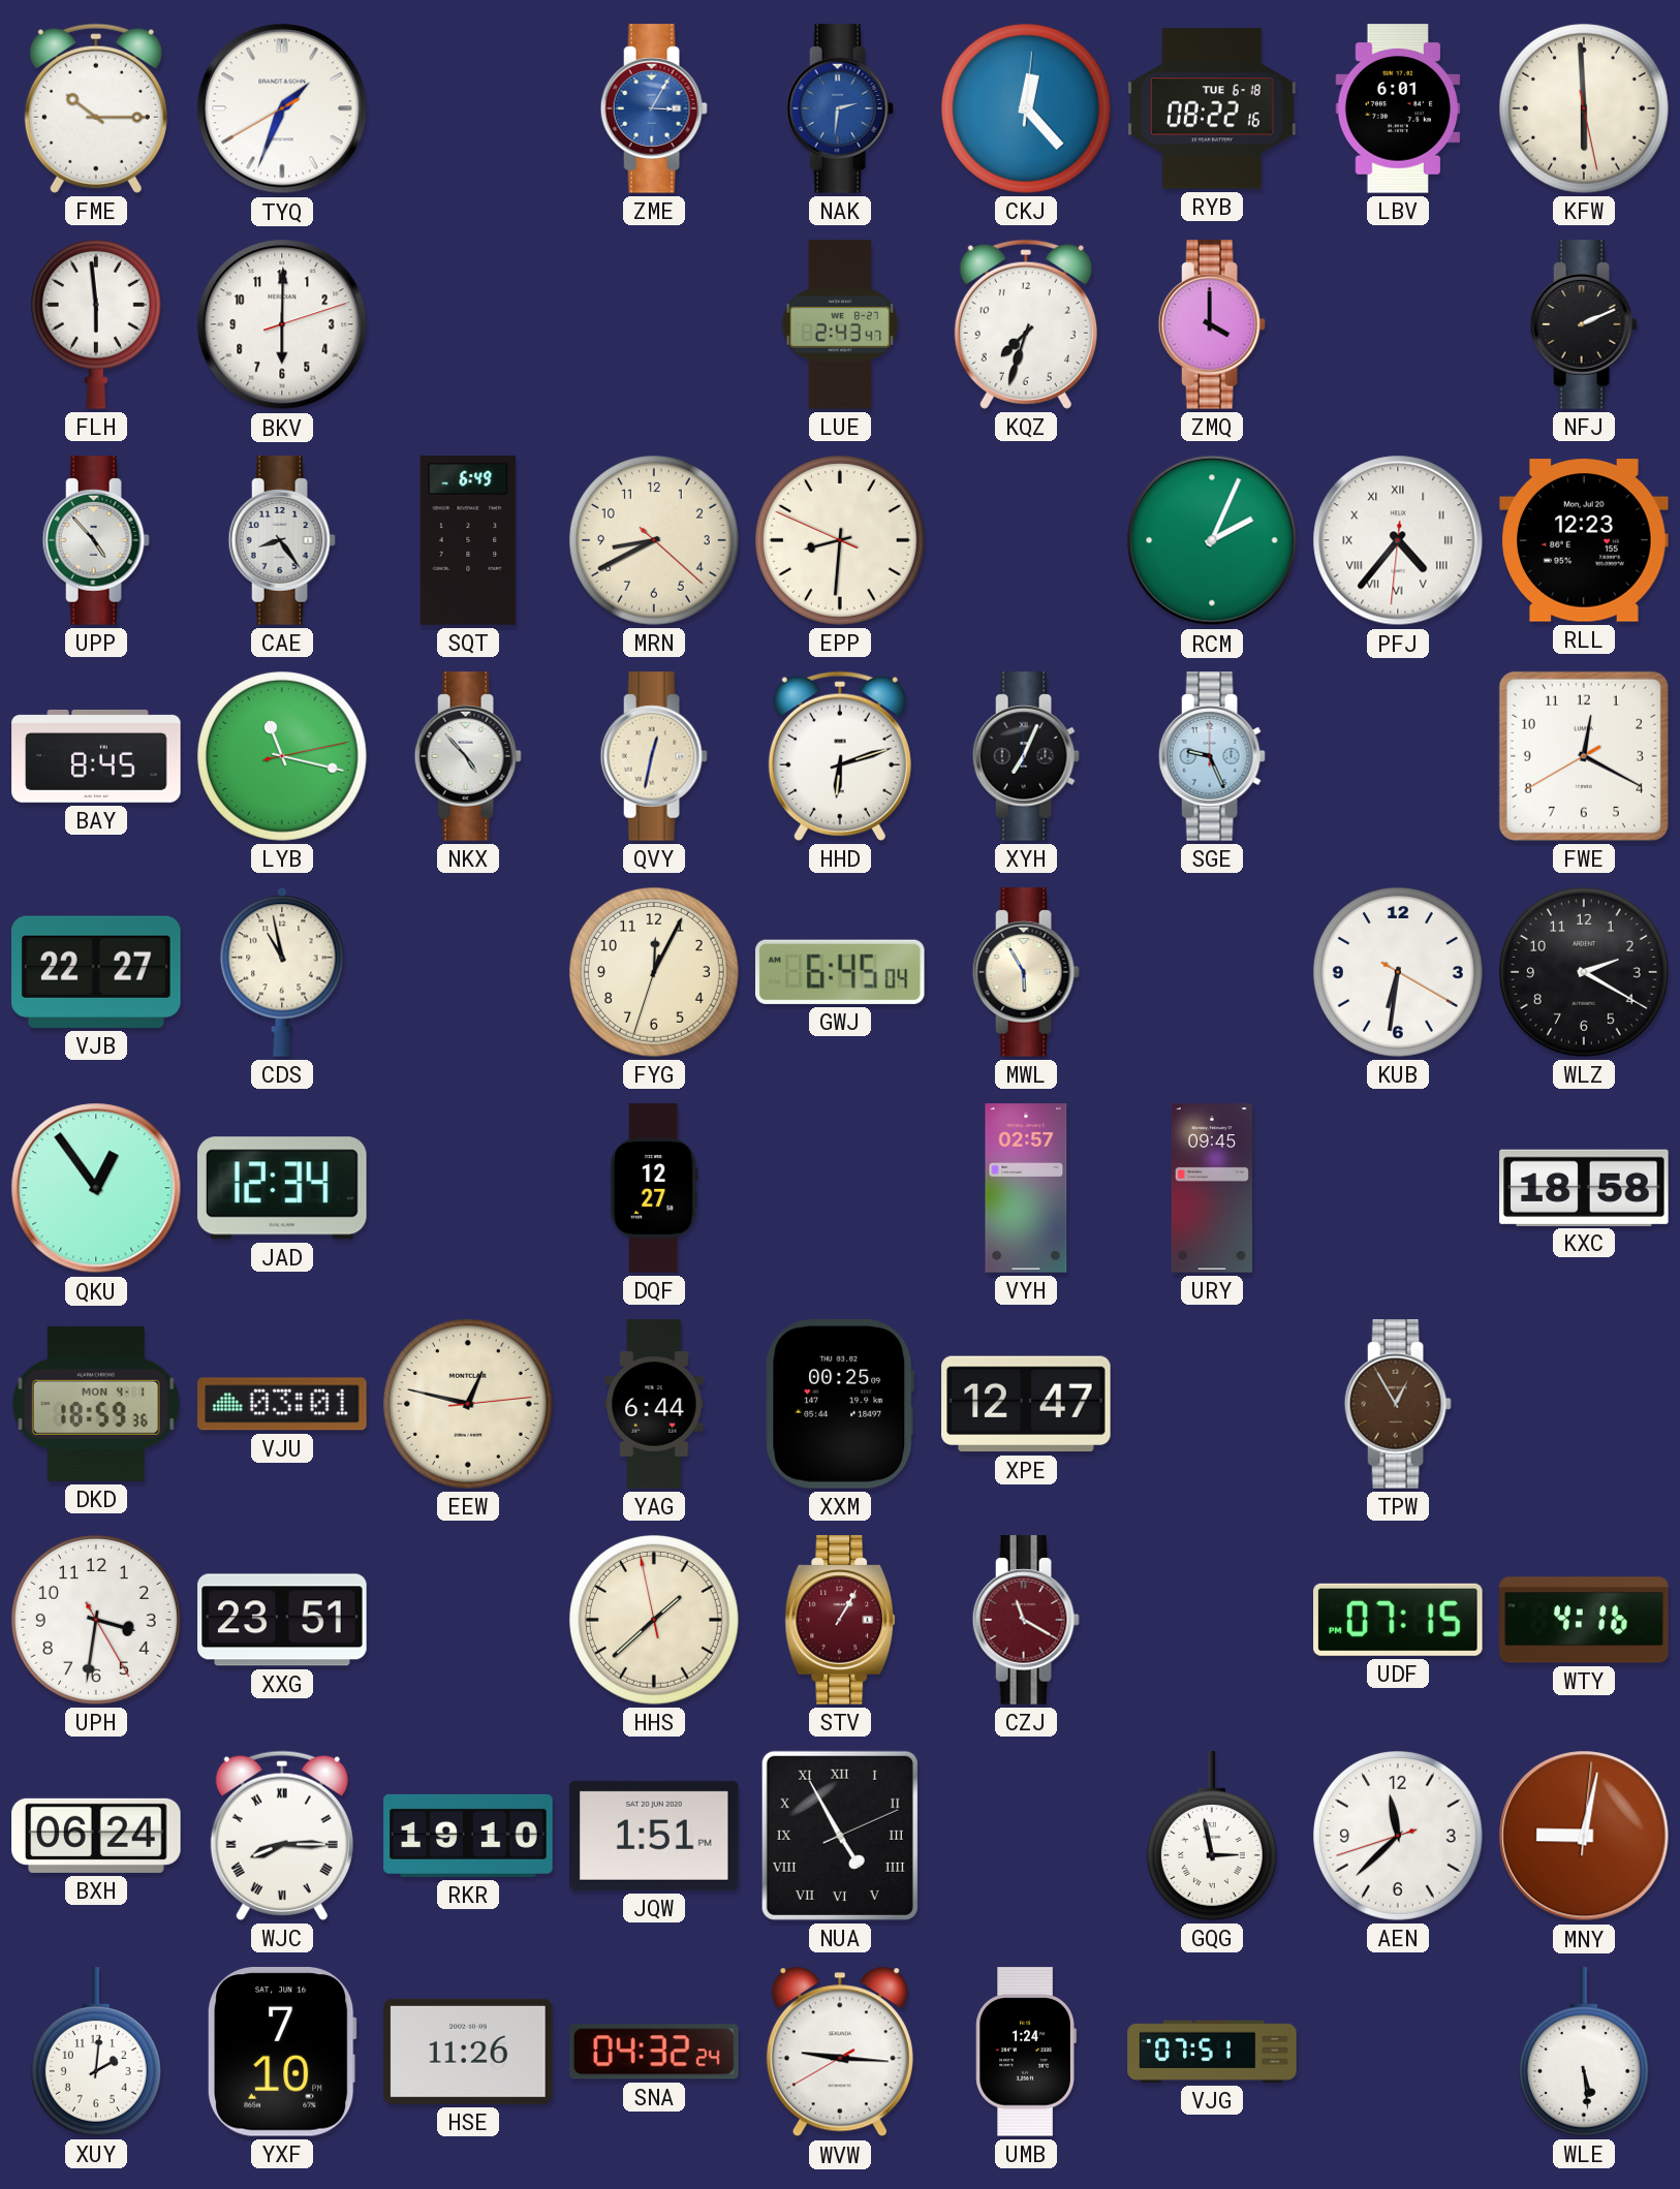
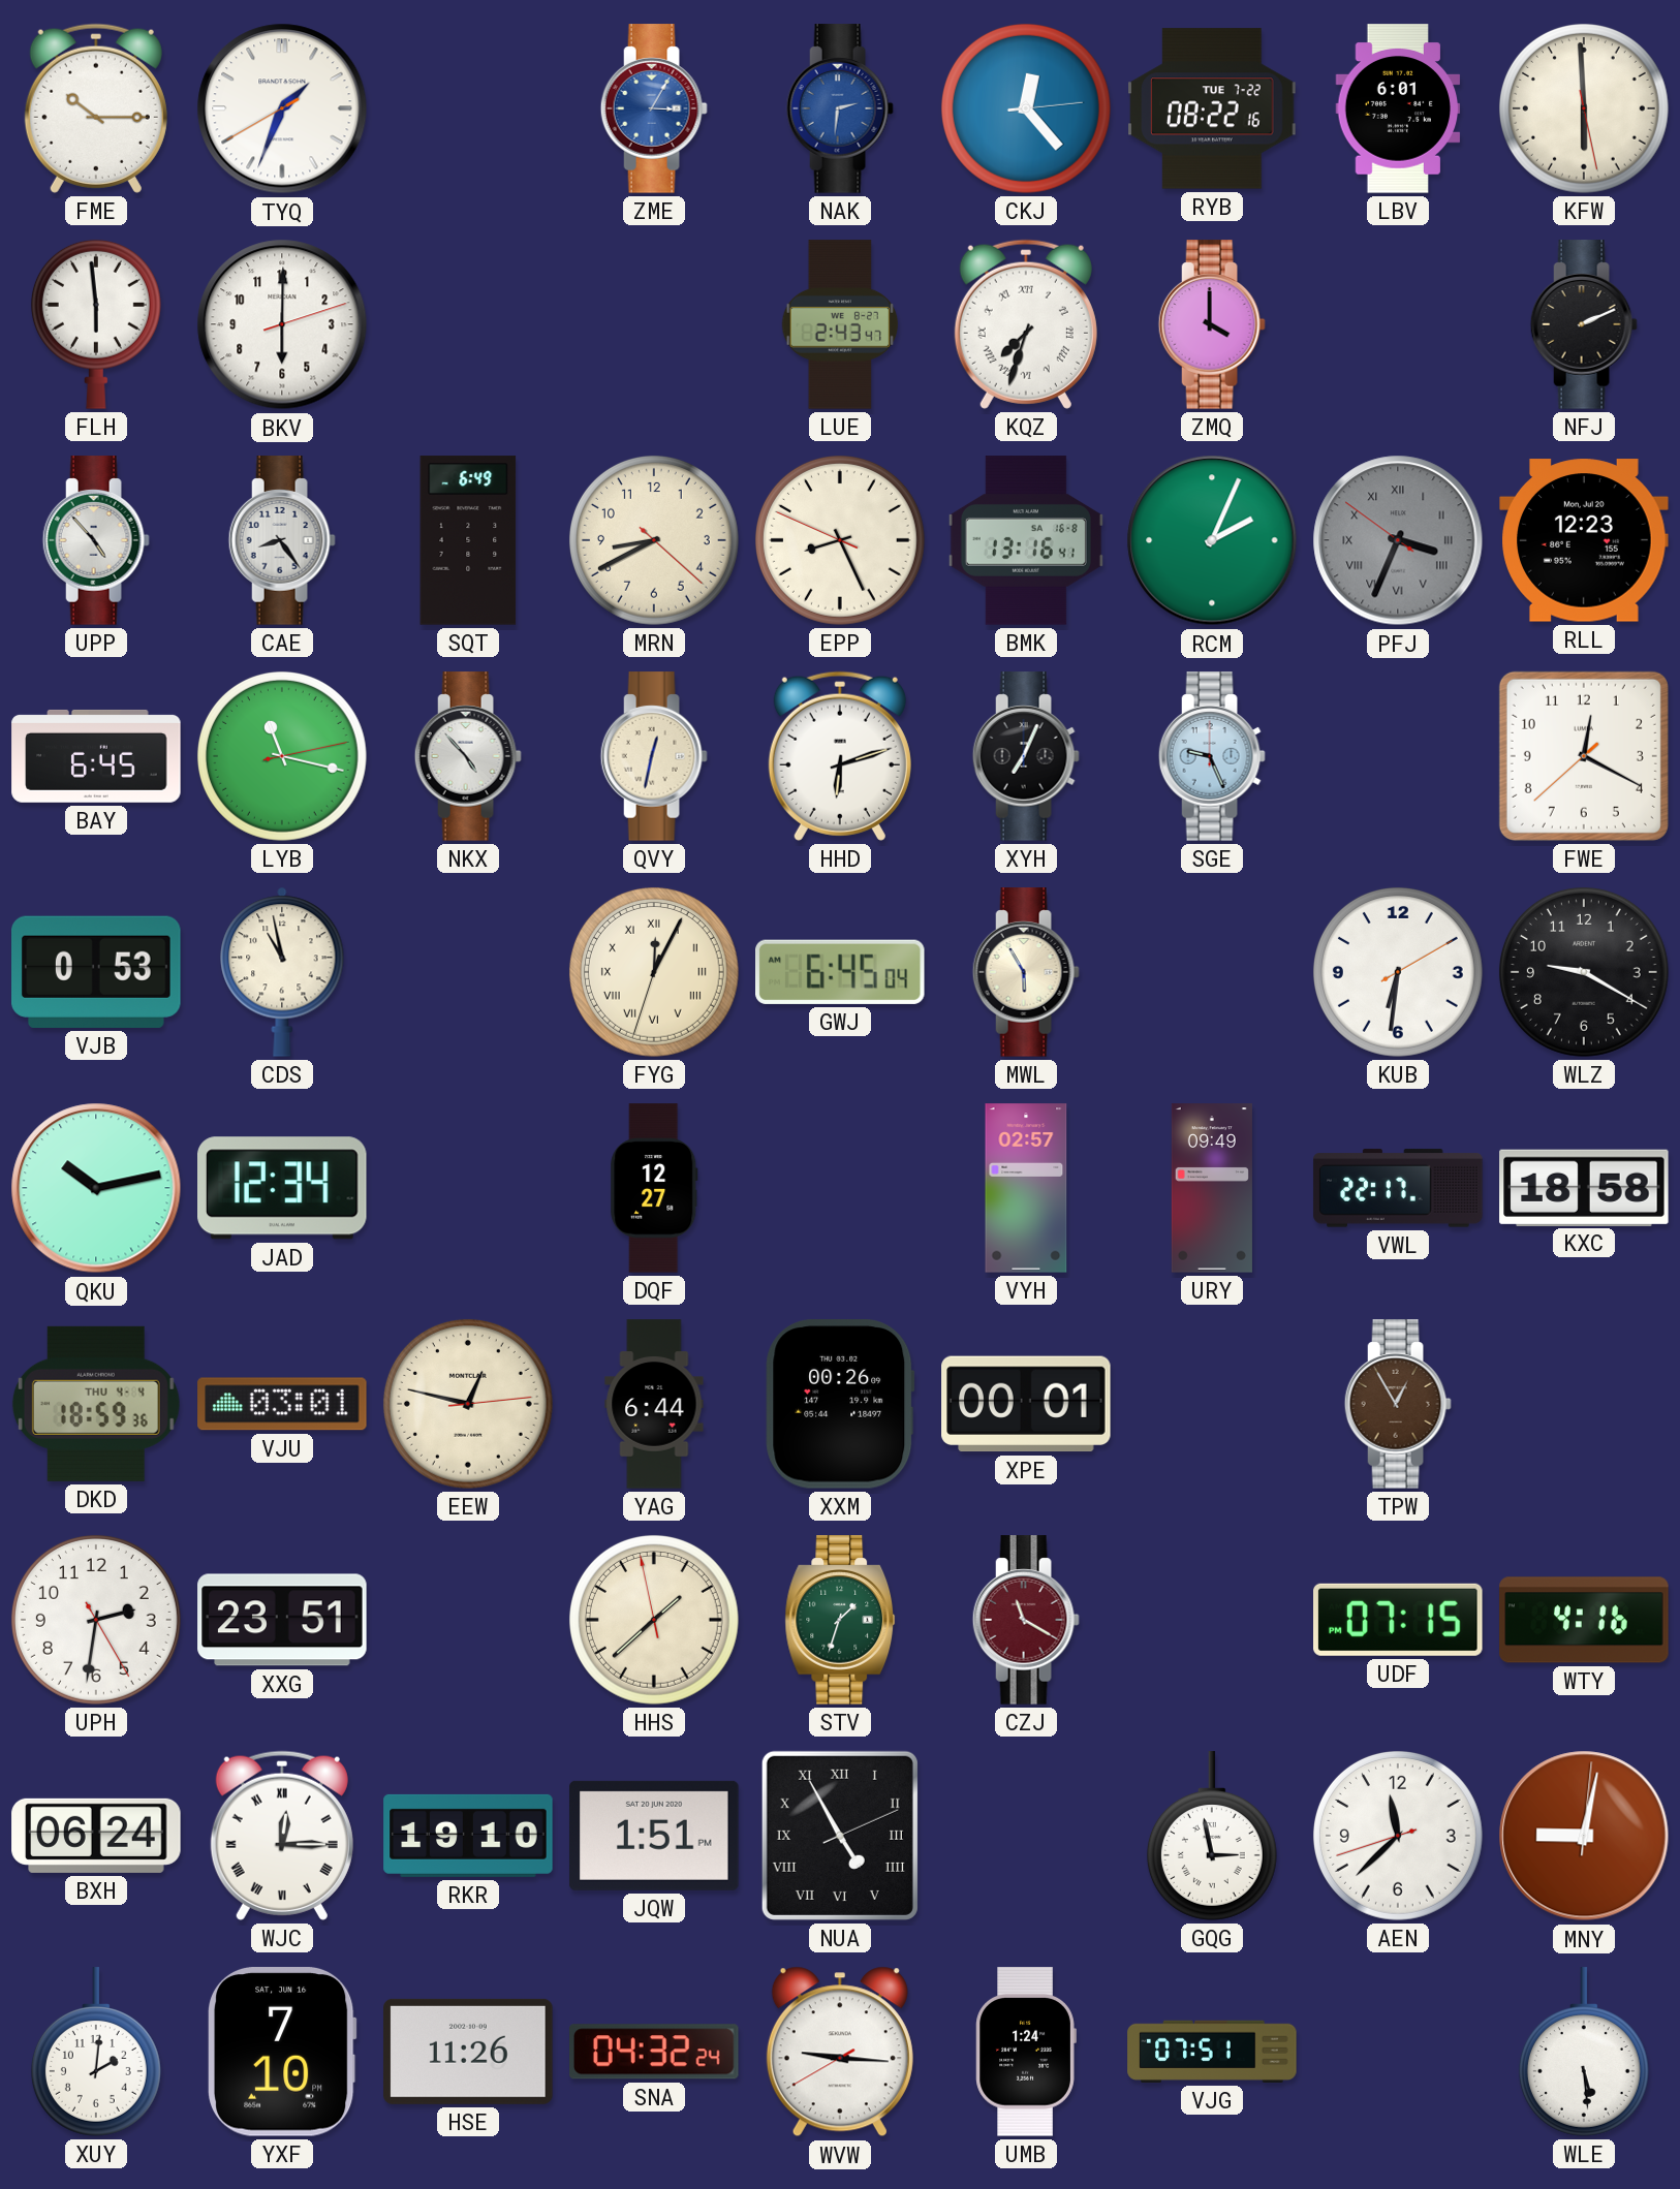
CKJ: 12:23:01 -> 12:23:14
RYB date: TUE 6-18 -> TUE 7-22
KQZ numerals: Arabic -> Roman
EPP: 8:30 -> 8:25
BMK: none -> 13:16
PFJ: 4:36 -> 3:33
PFJ dial: white -> grey
BAY: 8:45 -> 6:45
FWE: 12:19:40 -> 12:19:38
VJB: 22:27 -> 0:53
FYG numerals: Arabic -> Roman
KUB: 6:31:20 -> 6:31:10
WLZ: 2:20 -> 9:20
QKU: 12:54 -> 10:13
URY: 09:45 -> 09:49
VWL: none -> 22:17
DKD date: MON 4-1 -> THU 4-4
XXM: 00:25 -> 00:26
XPE: 12:47 -> 00:01
UPH: 3:31 -> 2:31
STV: 1:05 -> 1:33
STV dial: burgundy -> green
WJC: 8:15 -> 12:15
